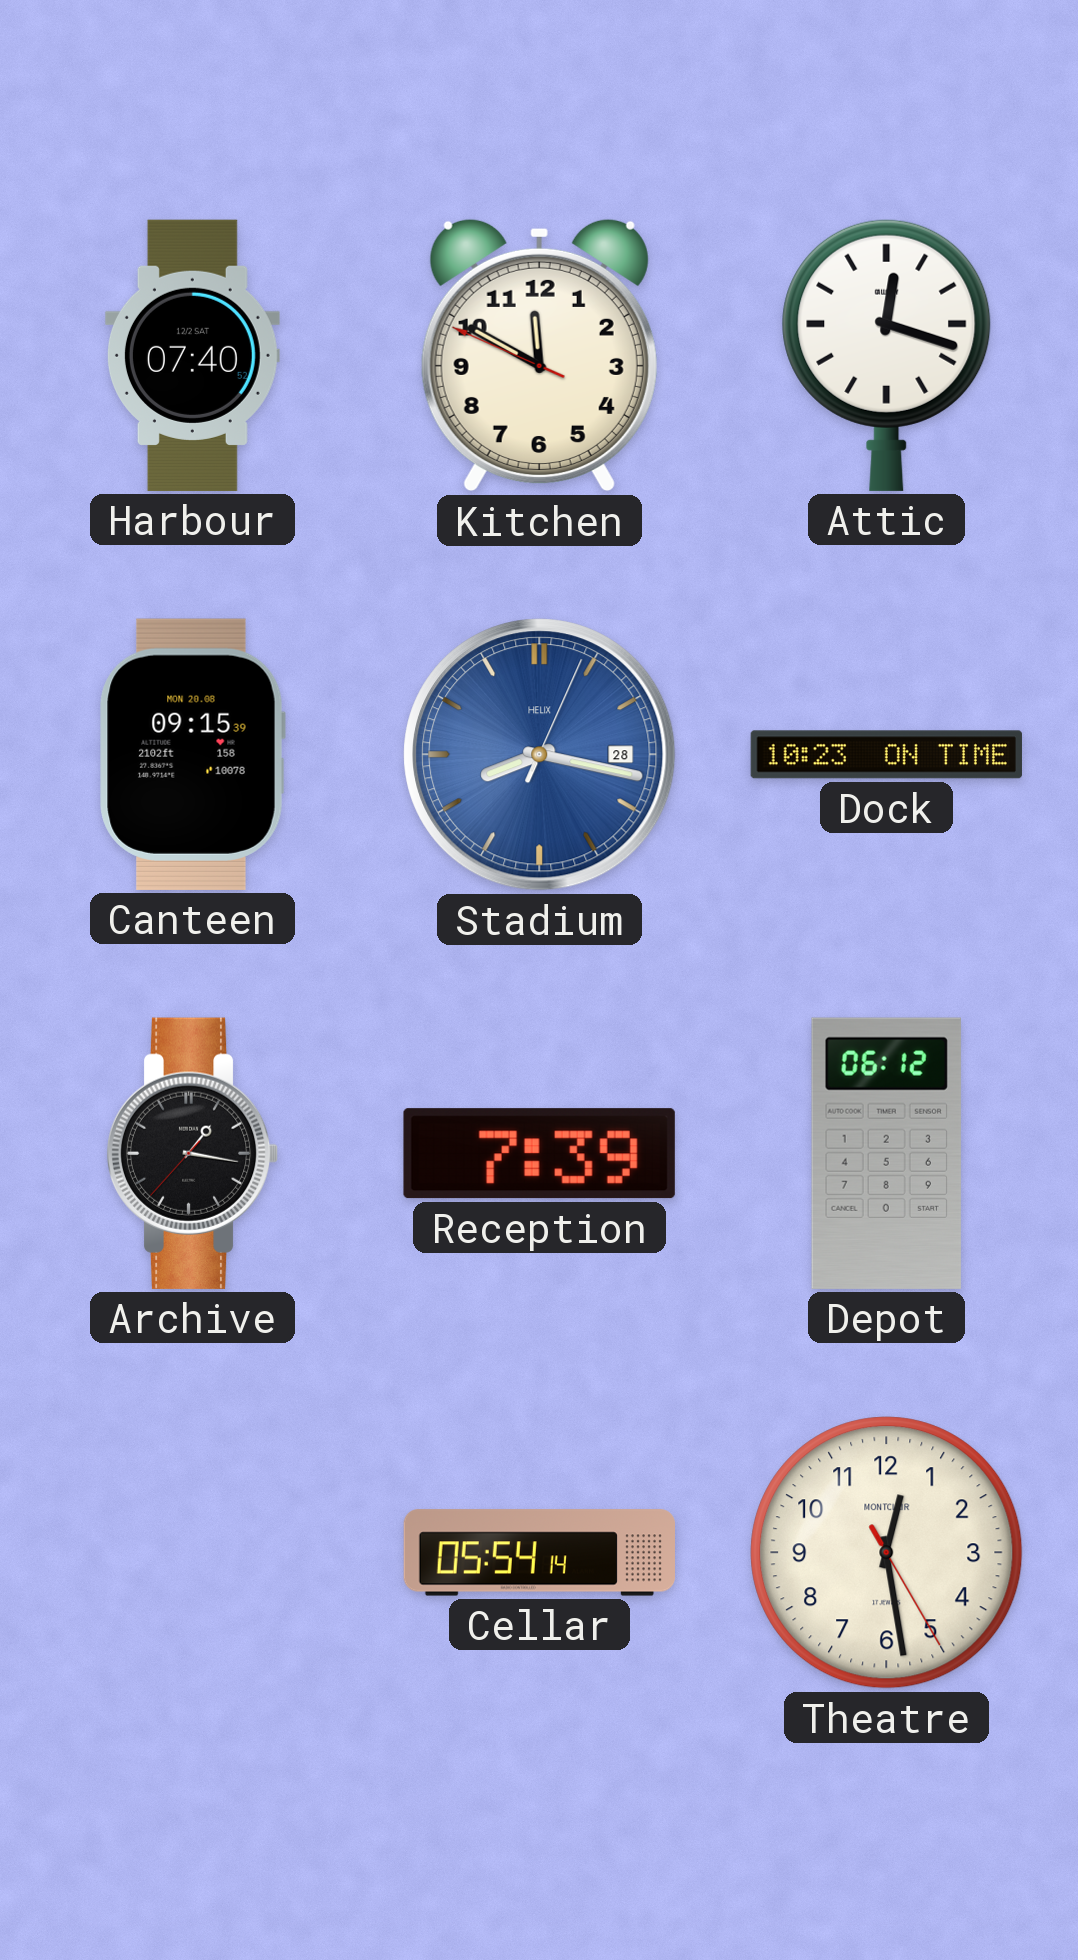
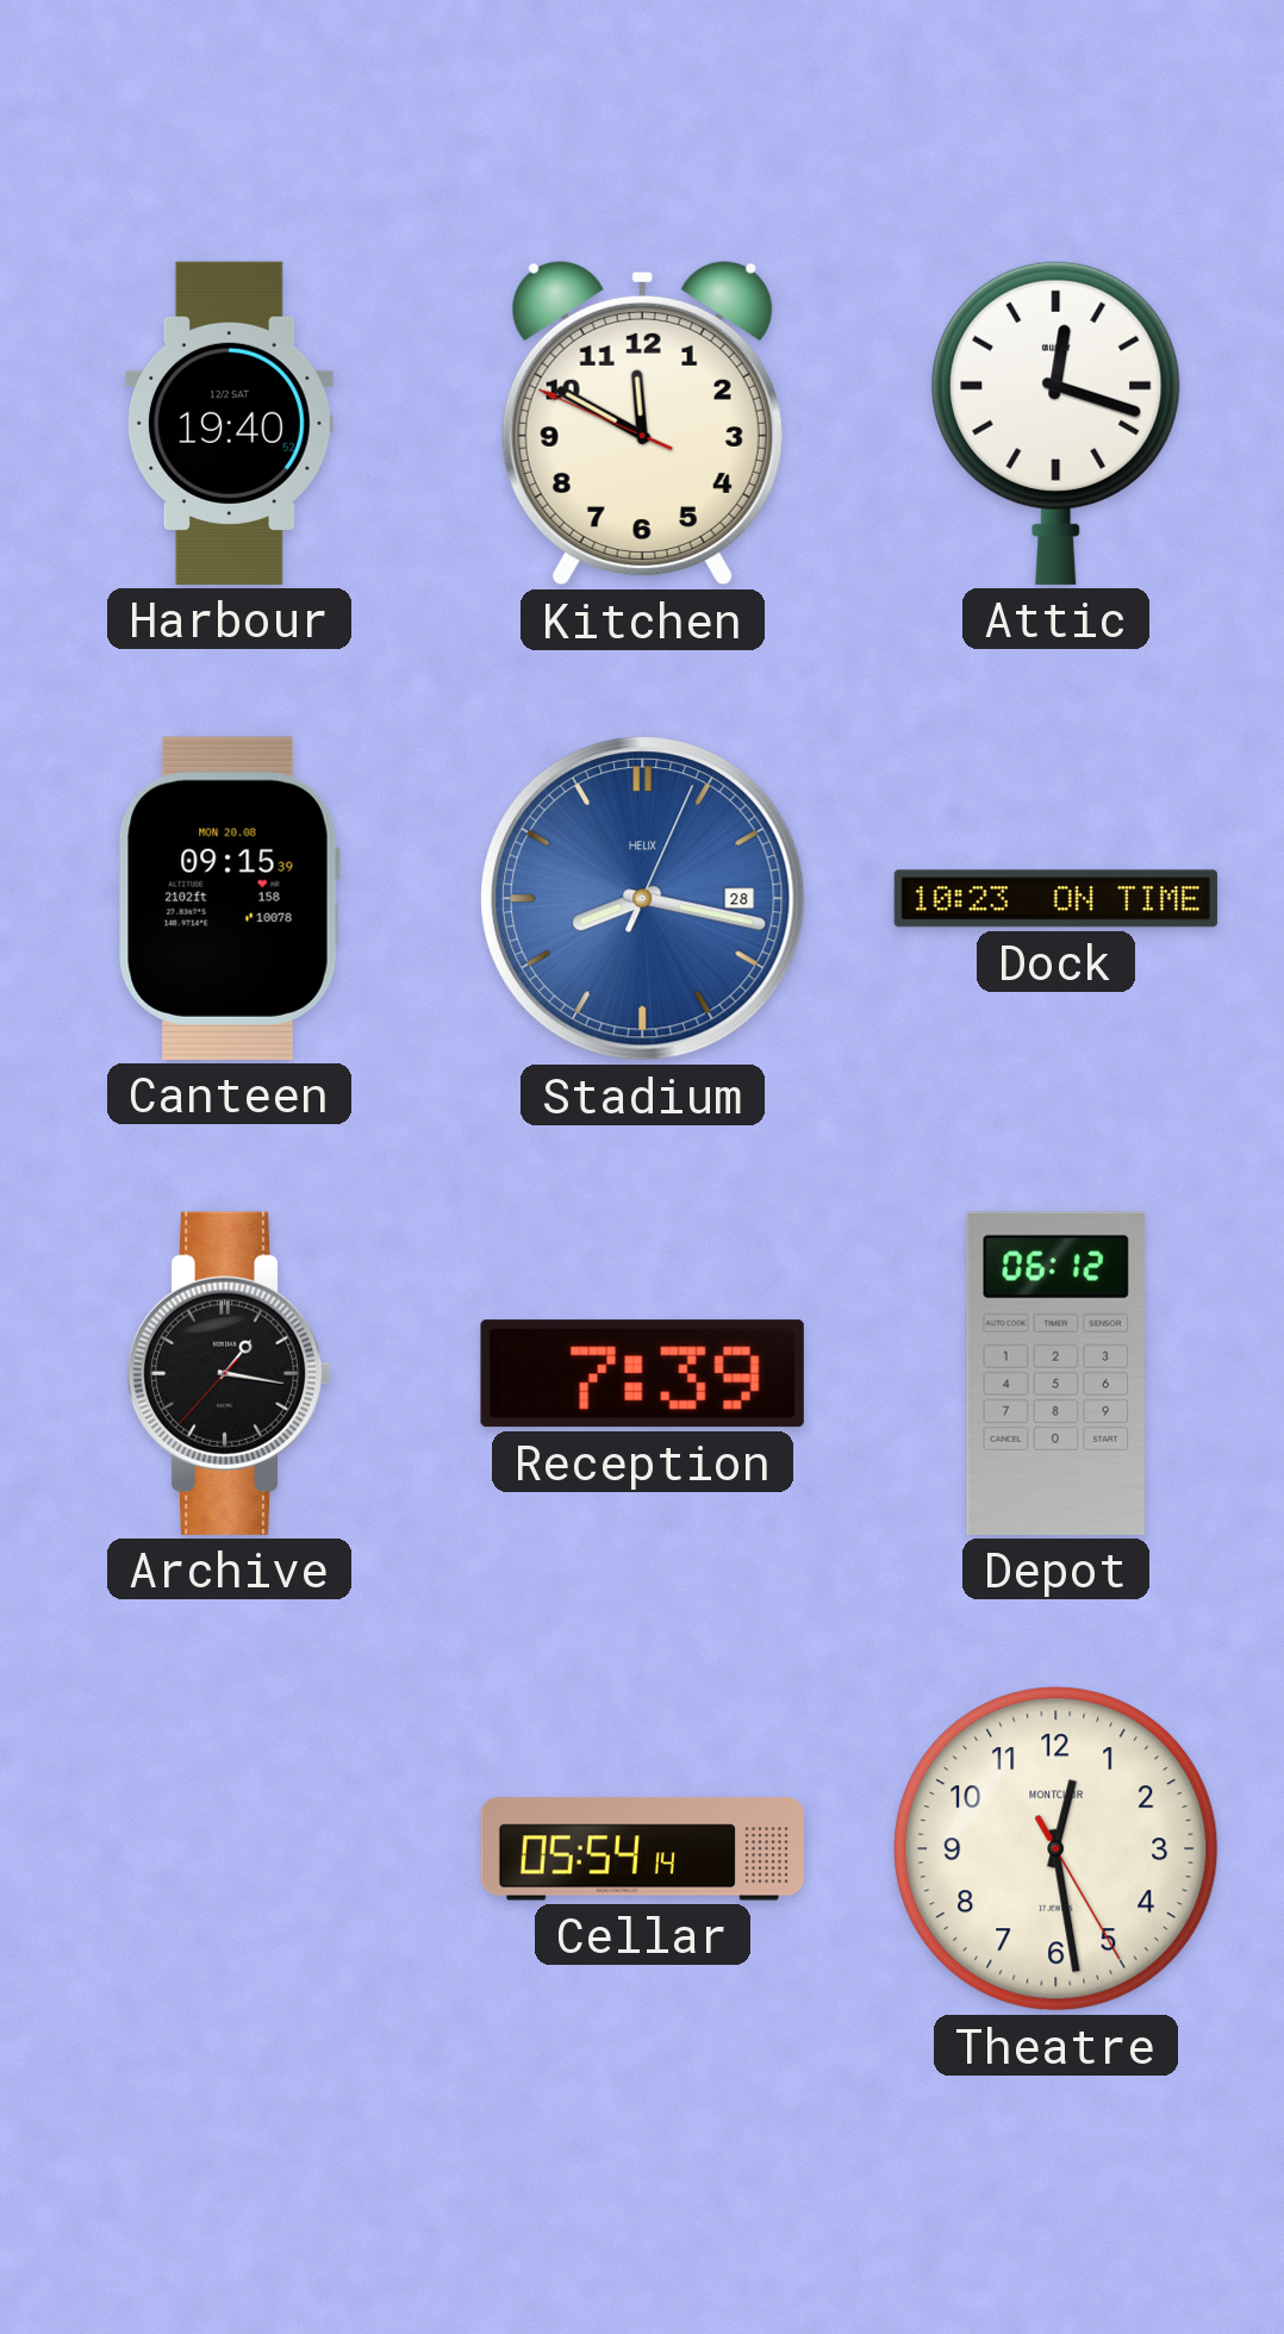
Harbour: 07:40 -> 19:40
